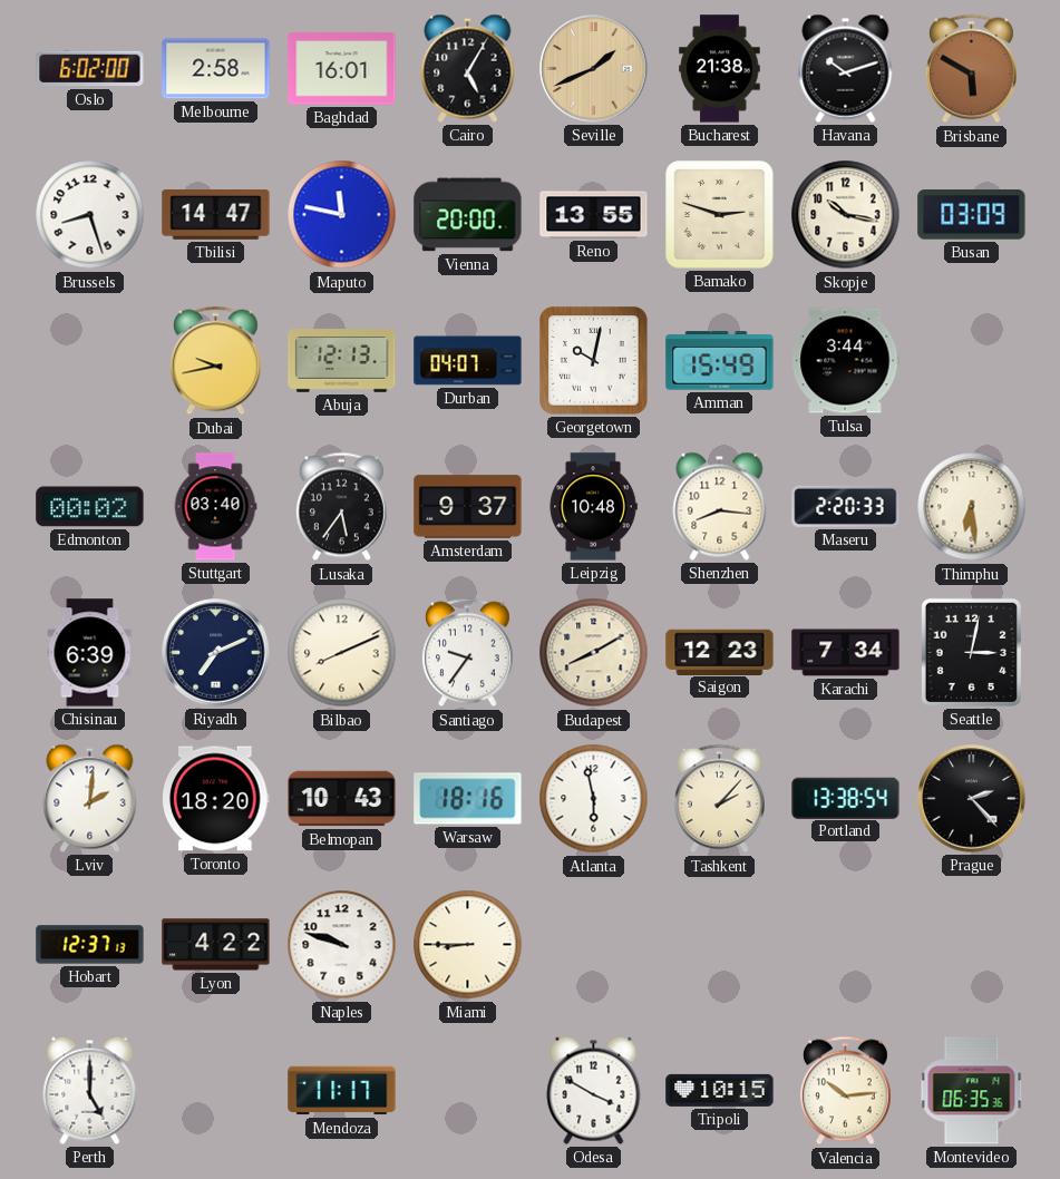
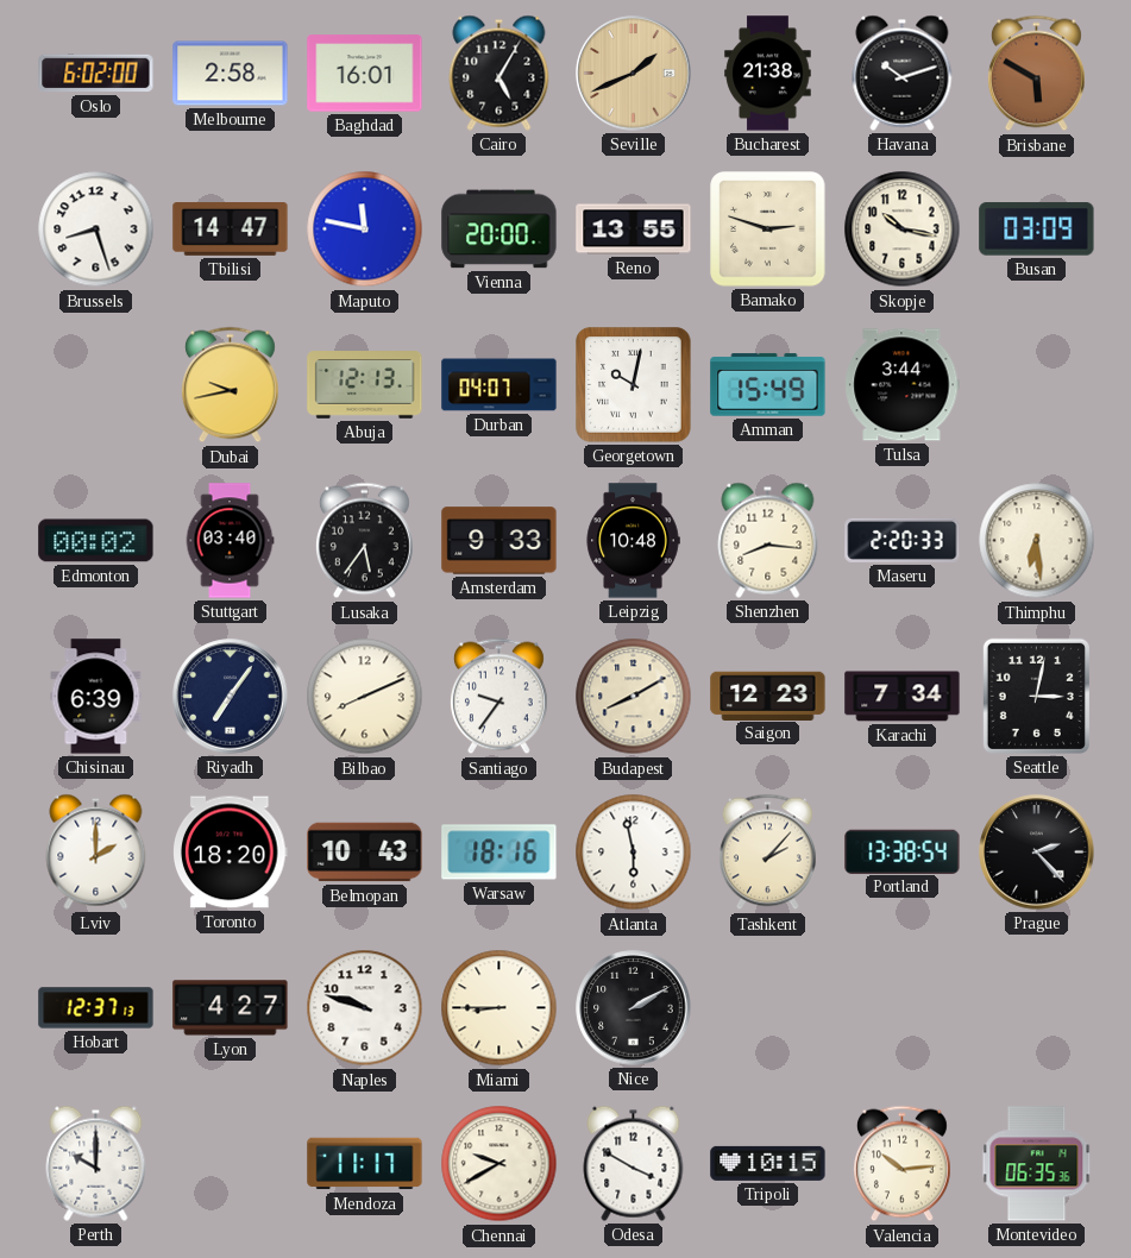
Amsterdam: 9:37 -> 9:33
Riyadh: 7:11 -> 7:06
Lviv: 2:01 -> 2:00
Lyon: 4:22 -> 4:27
Nice: none -> 2:10
Perth: 5:00 -> 10:00
Chennai: none -> 9:40
